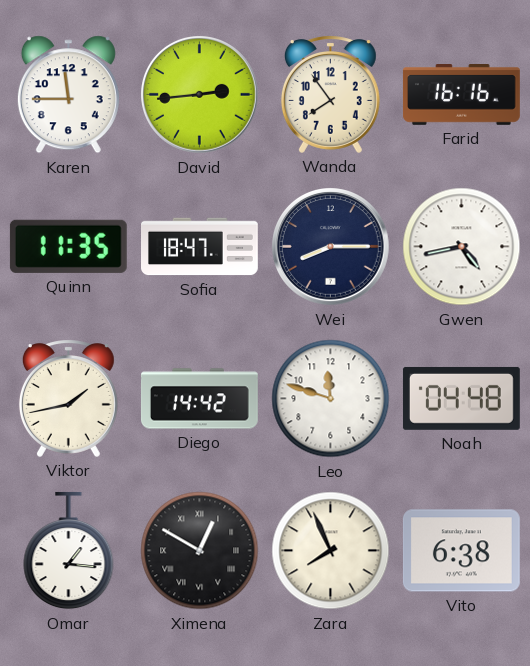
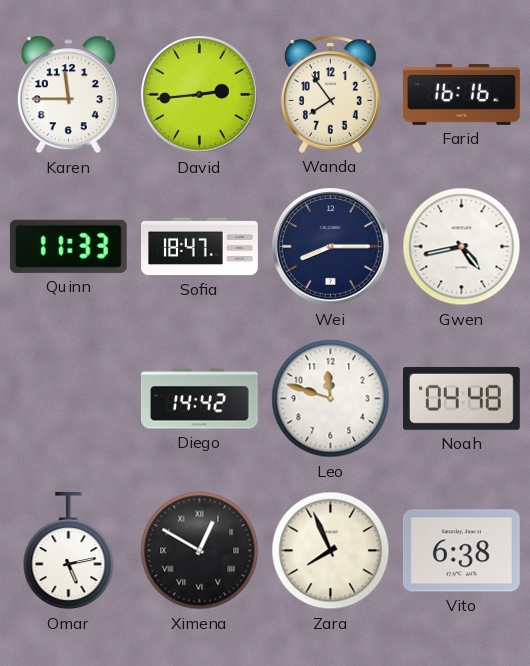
Quinn: 11:35 -> 11:33
Viktor: 1:43 -> none
Omar: 1:16 -> 5:13
